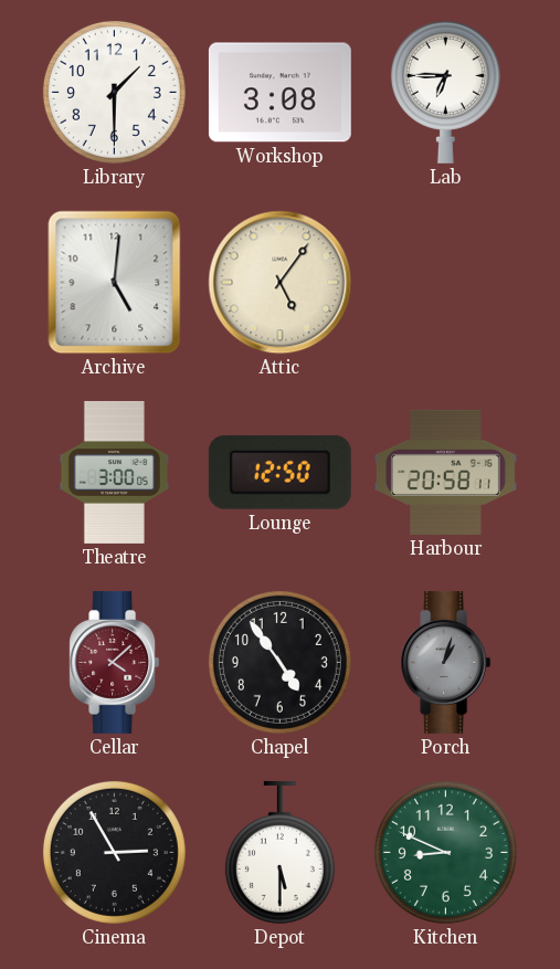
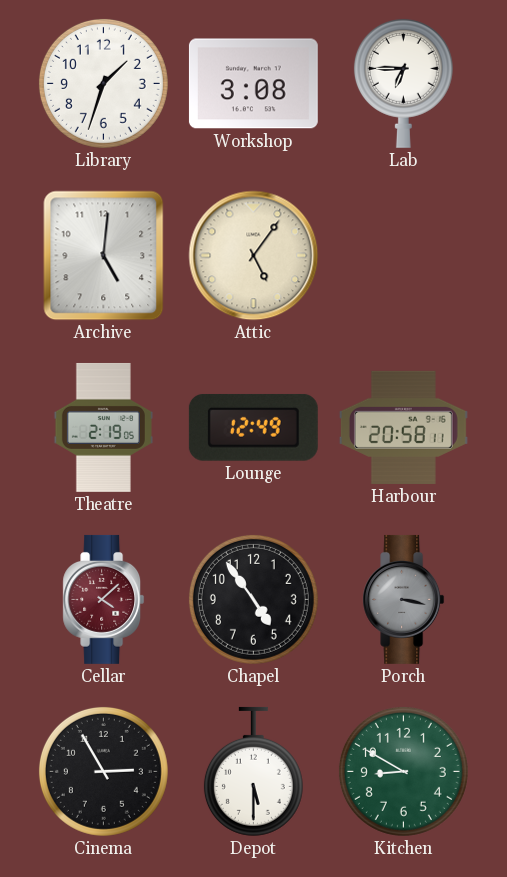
Library: 1:30 -> 1:33
Theatre: 3:00 -> 2:19
Lounge: 12:50 -> 12:49
Porch: 1:03 -> 3:17
Kitchen: 8:49 -> 8:50
